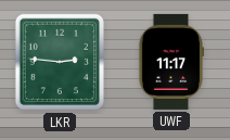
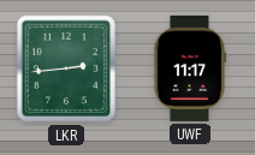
LKR: 2:46 -> 2:44
